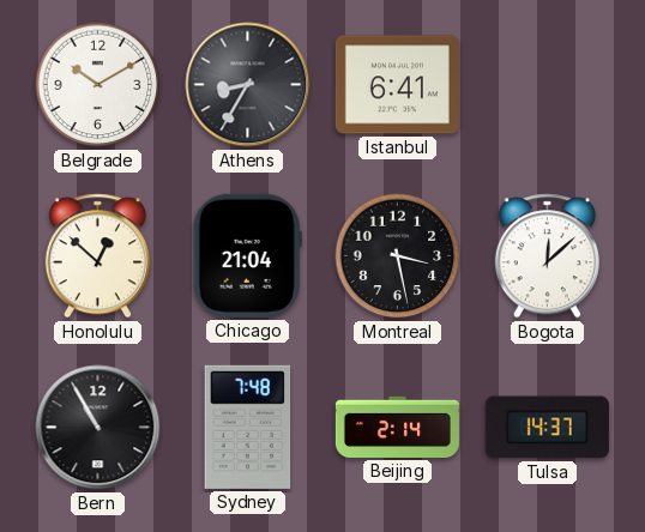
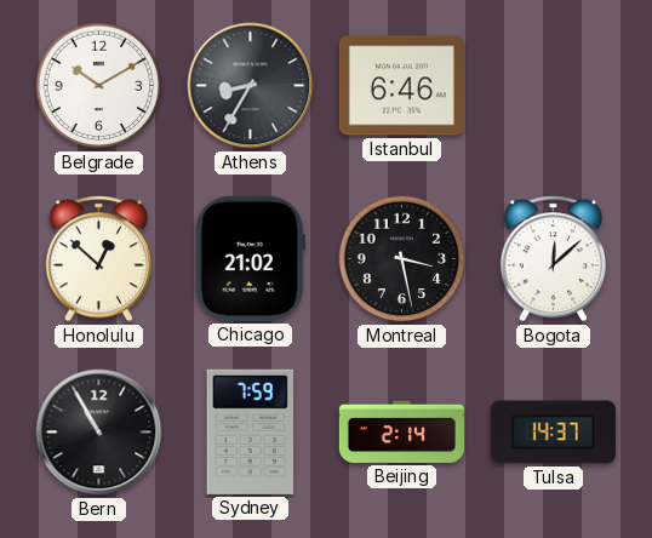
Istanbul: 6:41 -> 6:46
Chicago: 21:04 -> 21:02
Sydney: 7:48 -> 7:59
